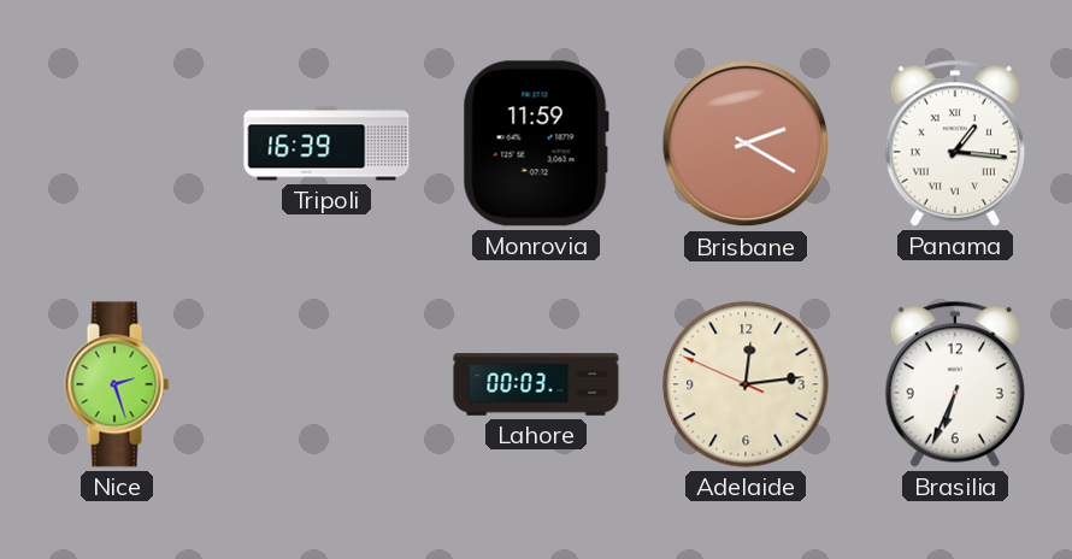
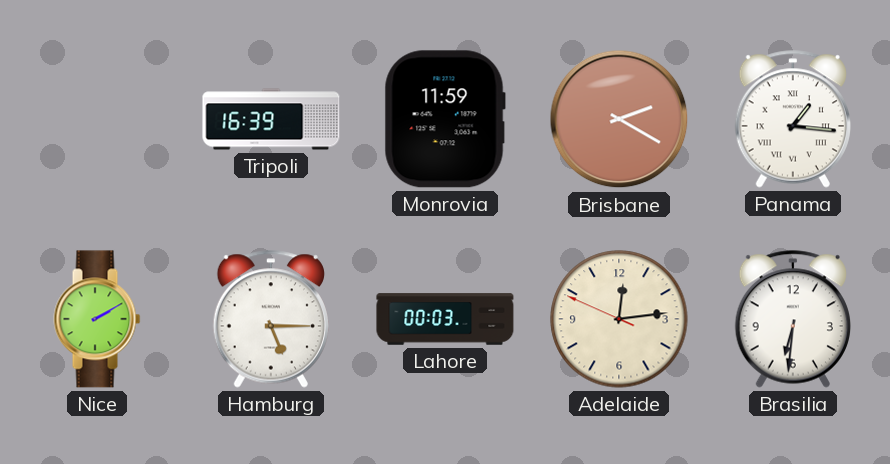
Nice: 2:27 -> 2:10
Hamburg: none -> 5:15
Brasilia: 6:34 -> 6:31
